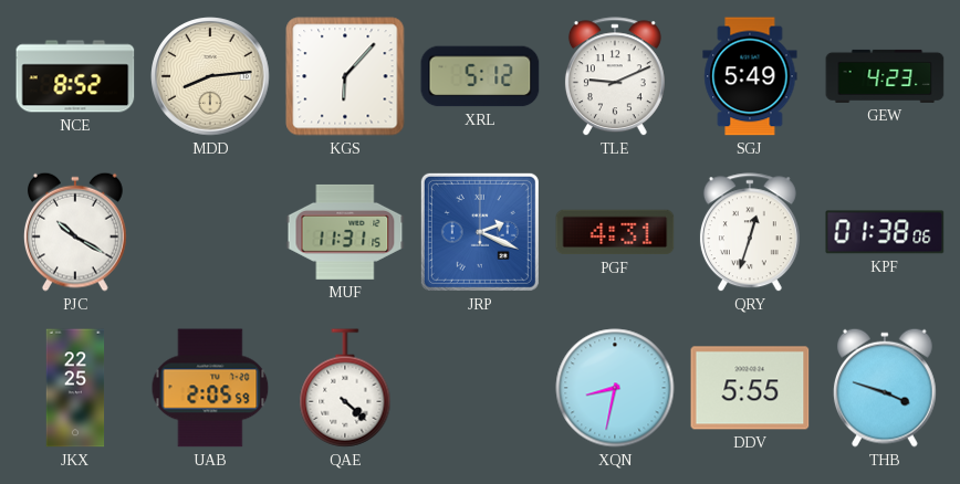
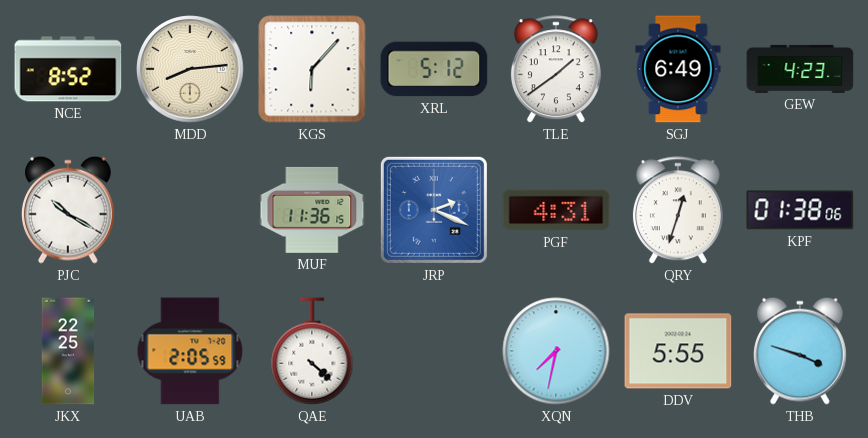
TLE: 9:11 -> 1:39
SGJ: 5:49 -> 6:49
MUF: 11:31 -> 11:36
XQN: 8:32 -> 7:32
